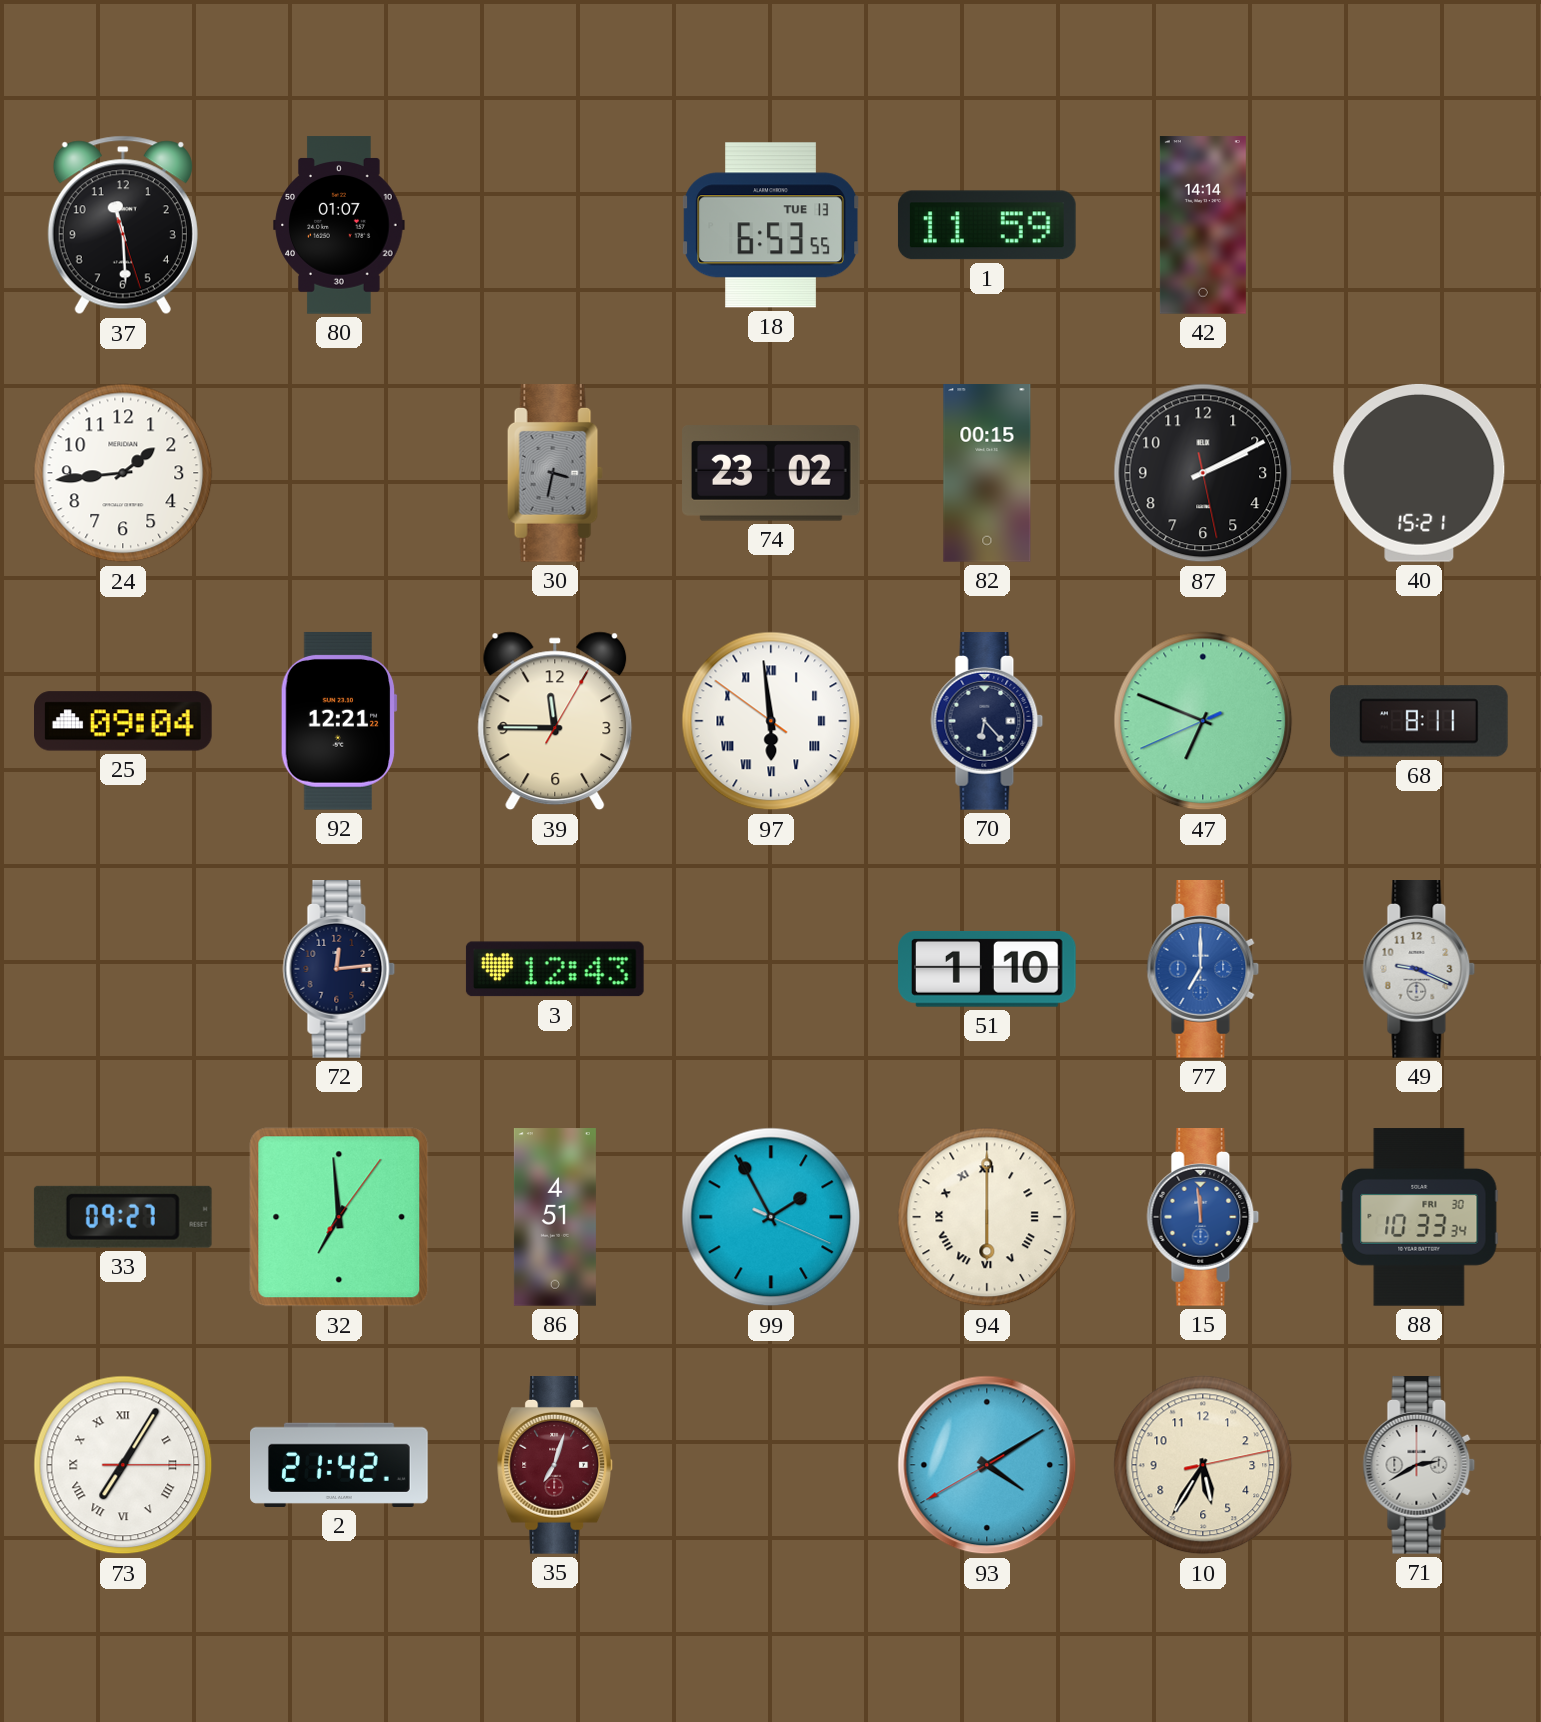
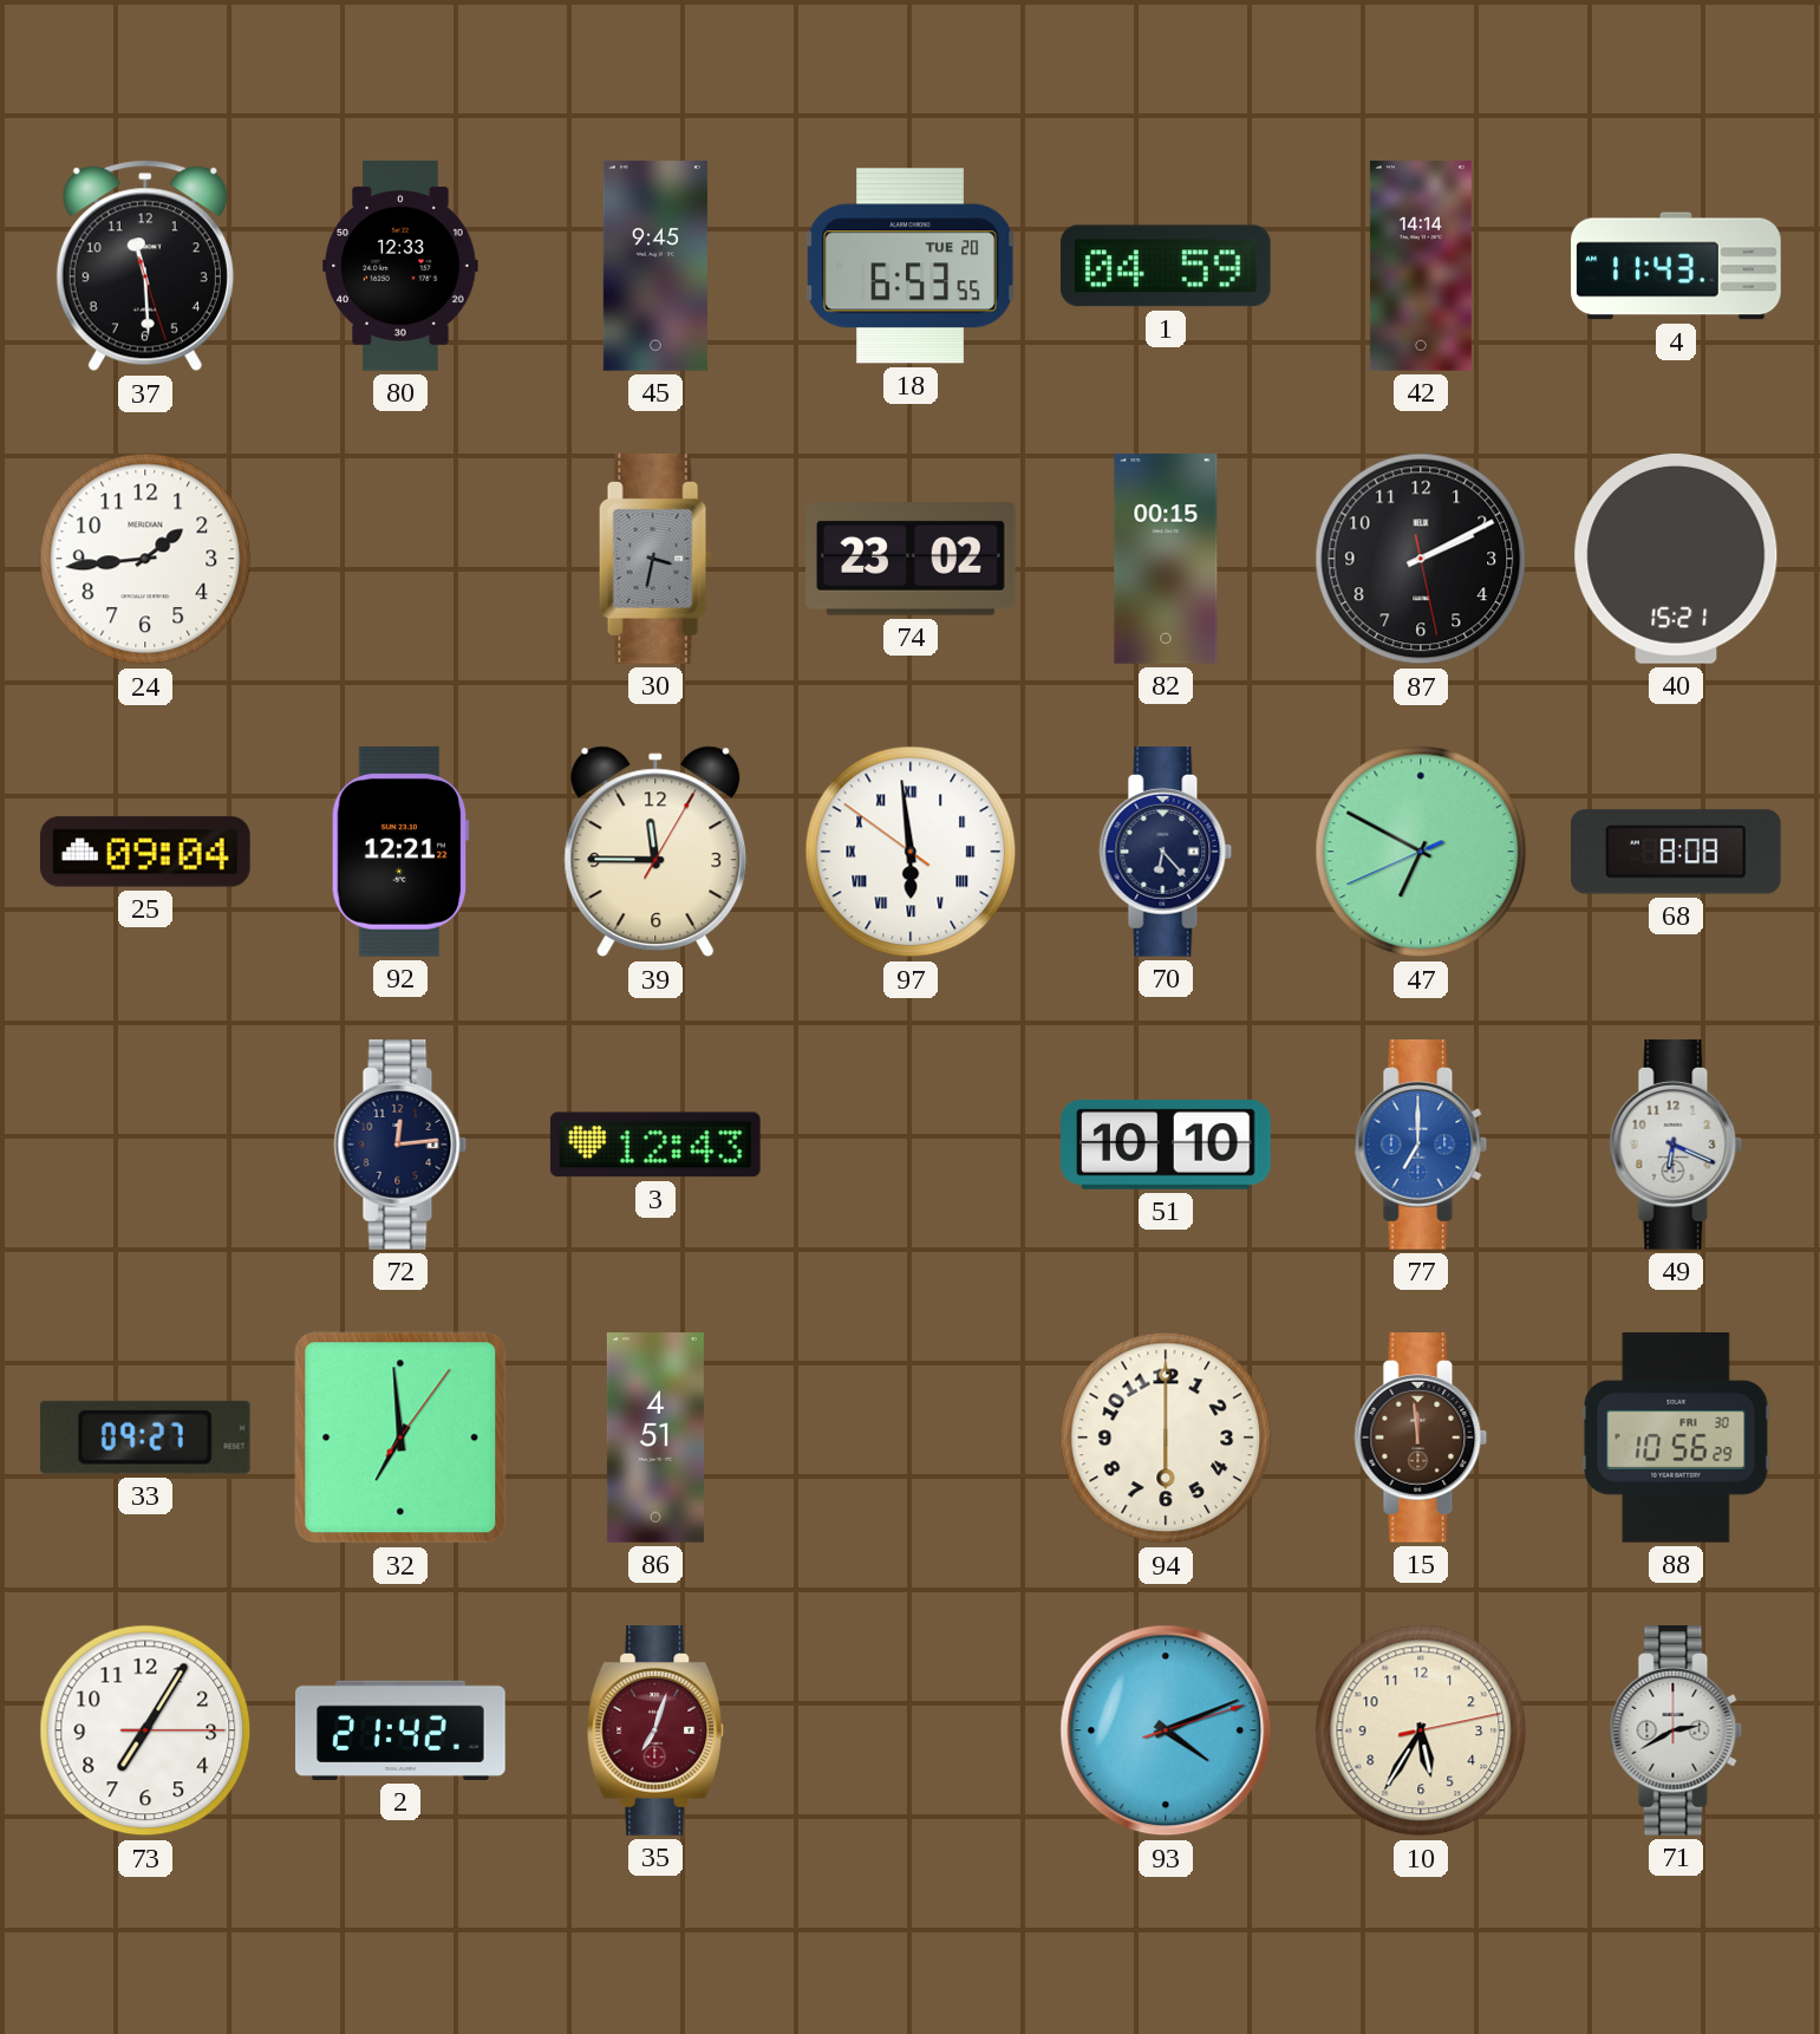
80: 01:07 -> 12:33
45: none -> 9:45
18 date: TUE 13 -> TUE 20
1: 11:59 -> 04:59
4: none -> 11:43
47: 6:48 -> 6:49
68: 8:11 -> 8:08
51: 1:10 -> 10:10
49: 9:19 -> 6:19
99: 1:55 -> none
94 numerals: Roman -> Arabic
15 dial: blue -> brown
88: 10:33 -> 10:56
73 numerals: Roman -> Arabic
93: 4:09 -> 4:11
